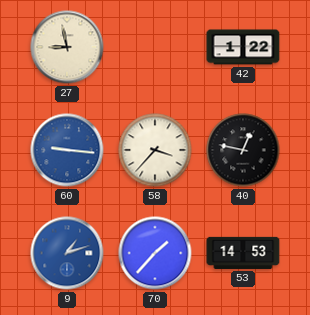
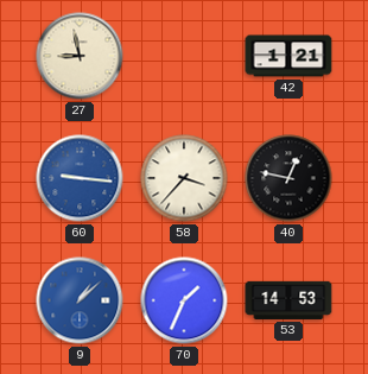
42: 1:22 -> 1:21
9: 1:12 -> 1:08
70: 1:37 -> 1:34
